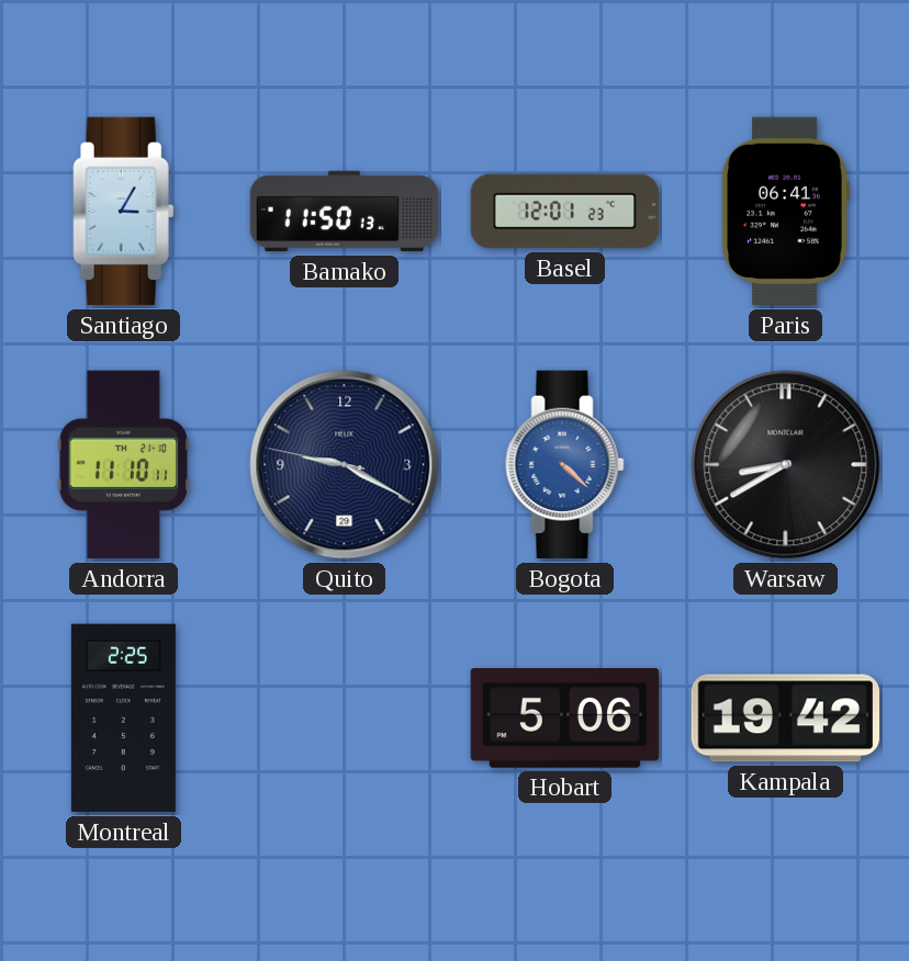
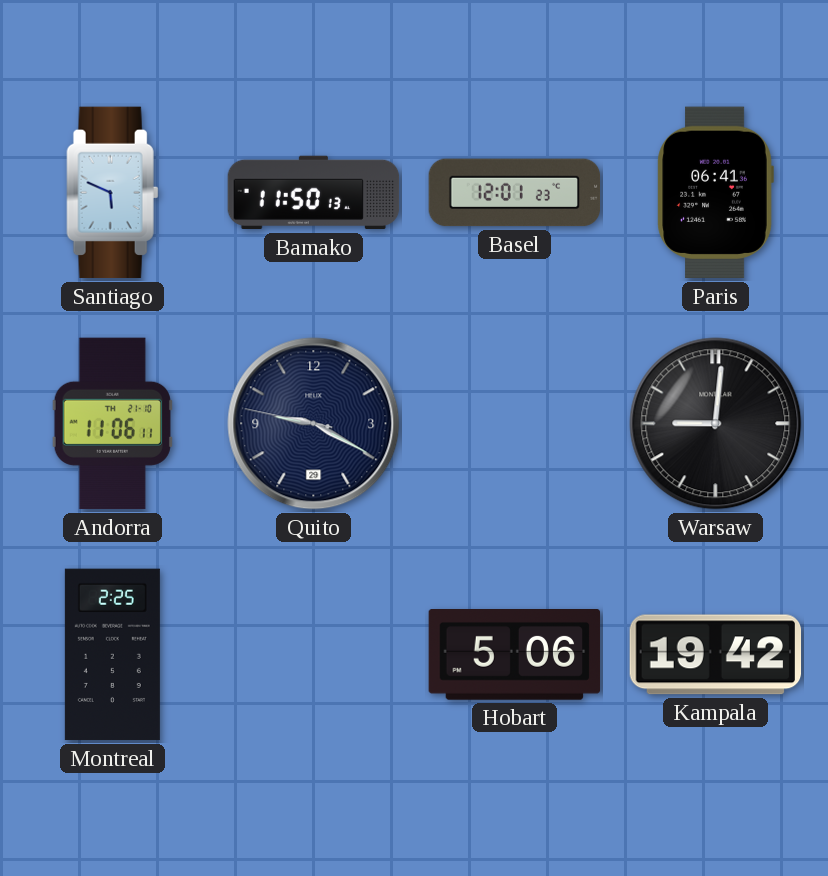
Santiago: 3:05 -> 5:49
Andorra: 11:10 -> 11:06
Bogota: 4:22 -> none
Warsaw: 8:40 -> 9:01
